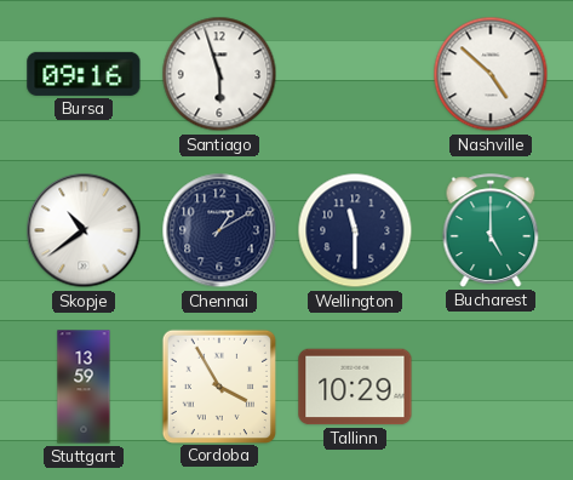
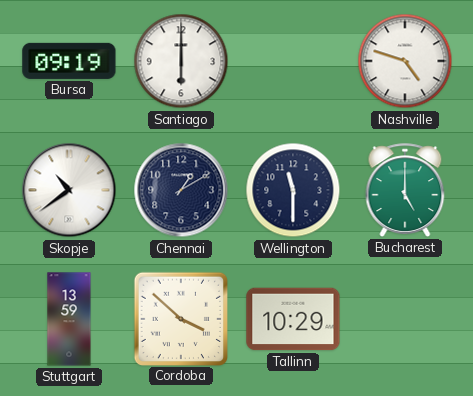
Bursa: 09:16 -> 09:19
Santiago: 5:57 -> 6:00
Nashville: 4:52 -> 4:48
Cordoba: 3:55 -> 3:52
